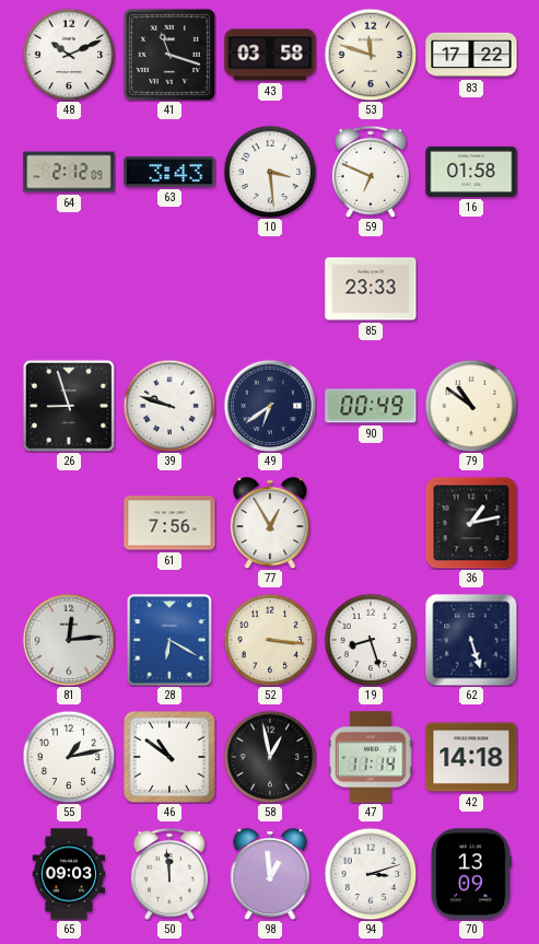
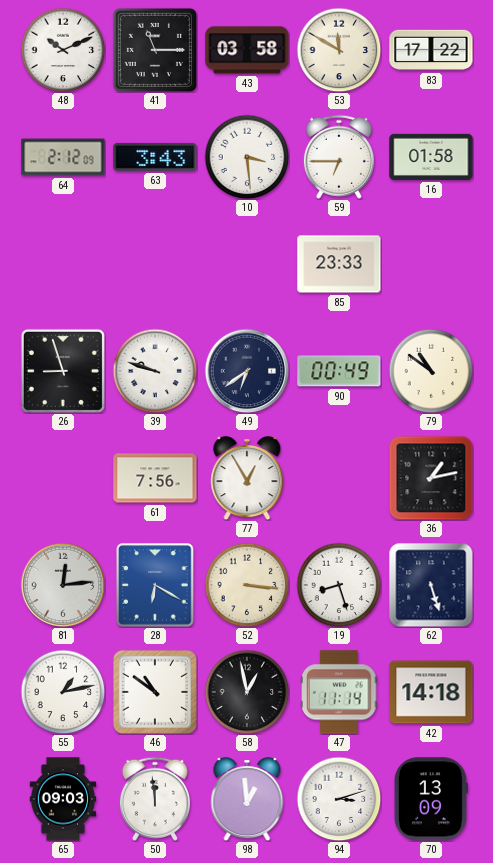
41: 11:18 -> 11:15
53: 11:48 -> 11:50
59: 6:49 -> 6:45
